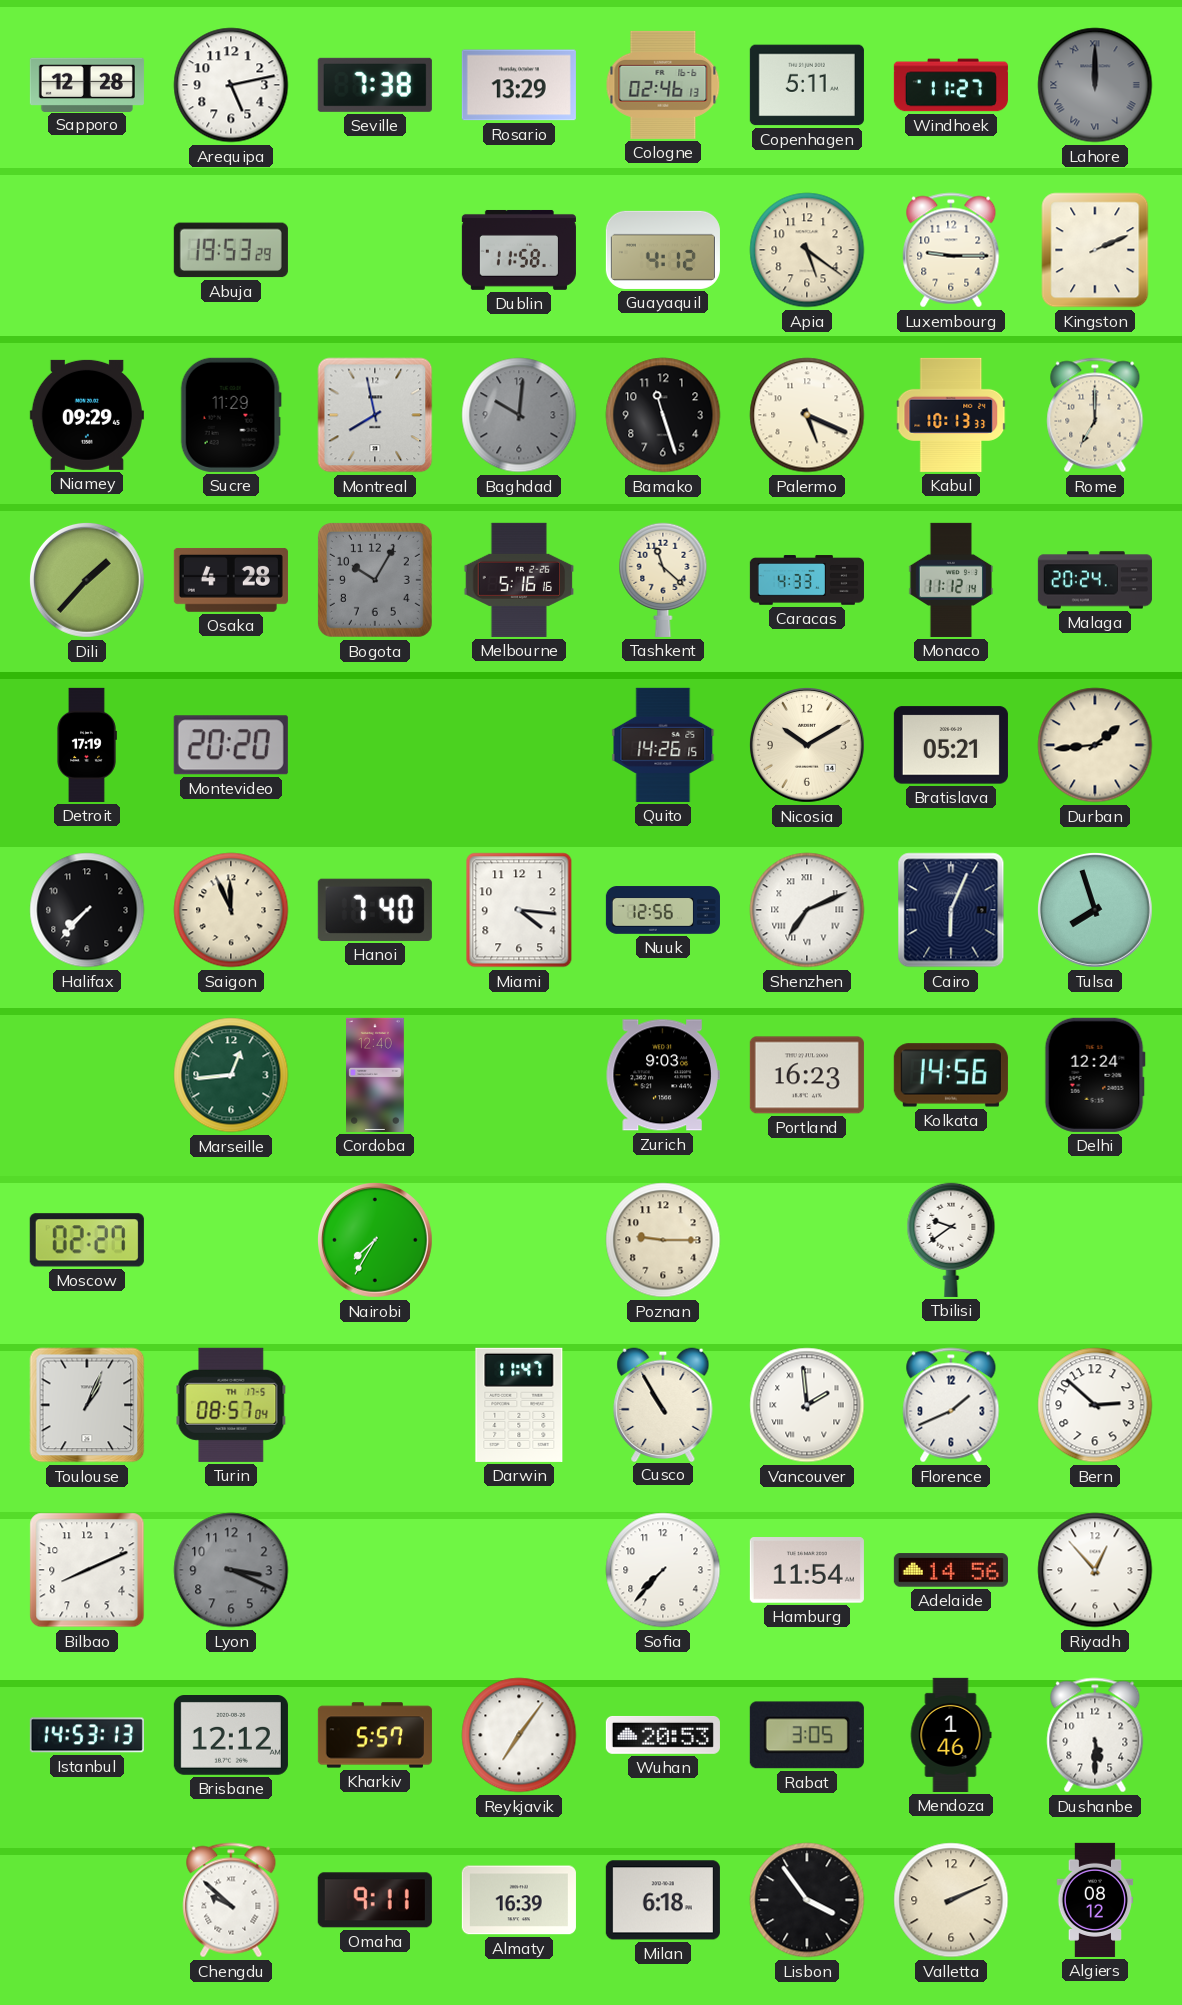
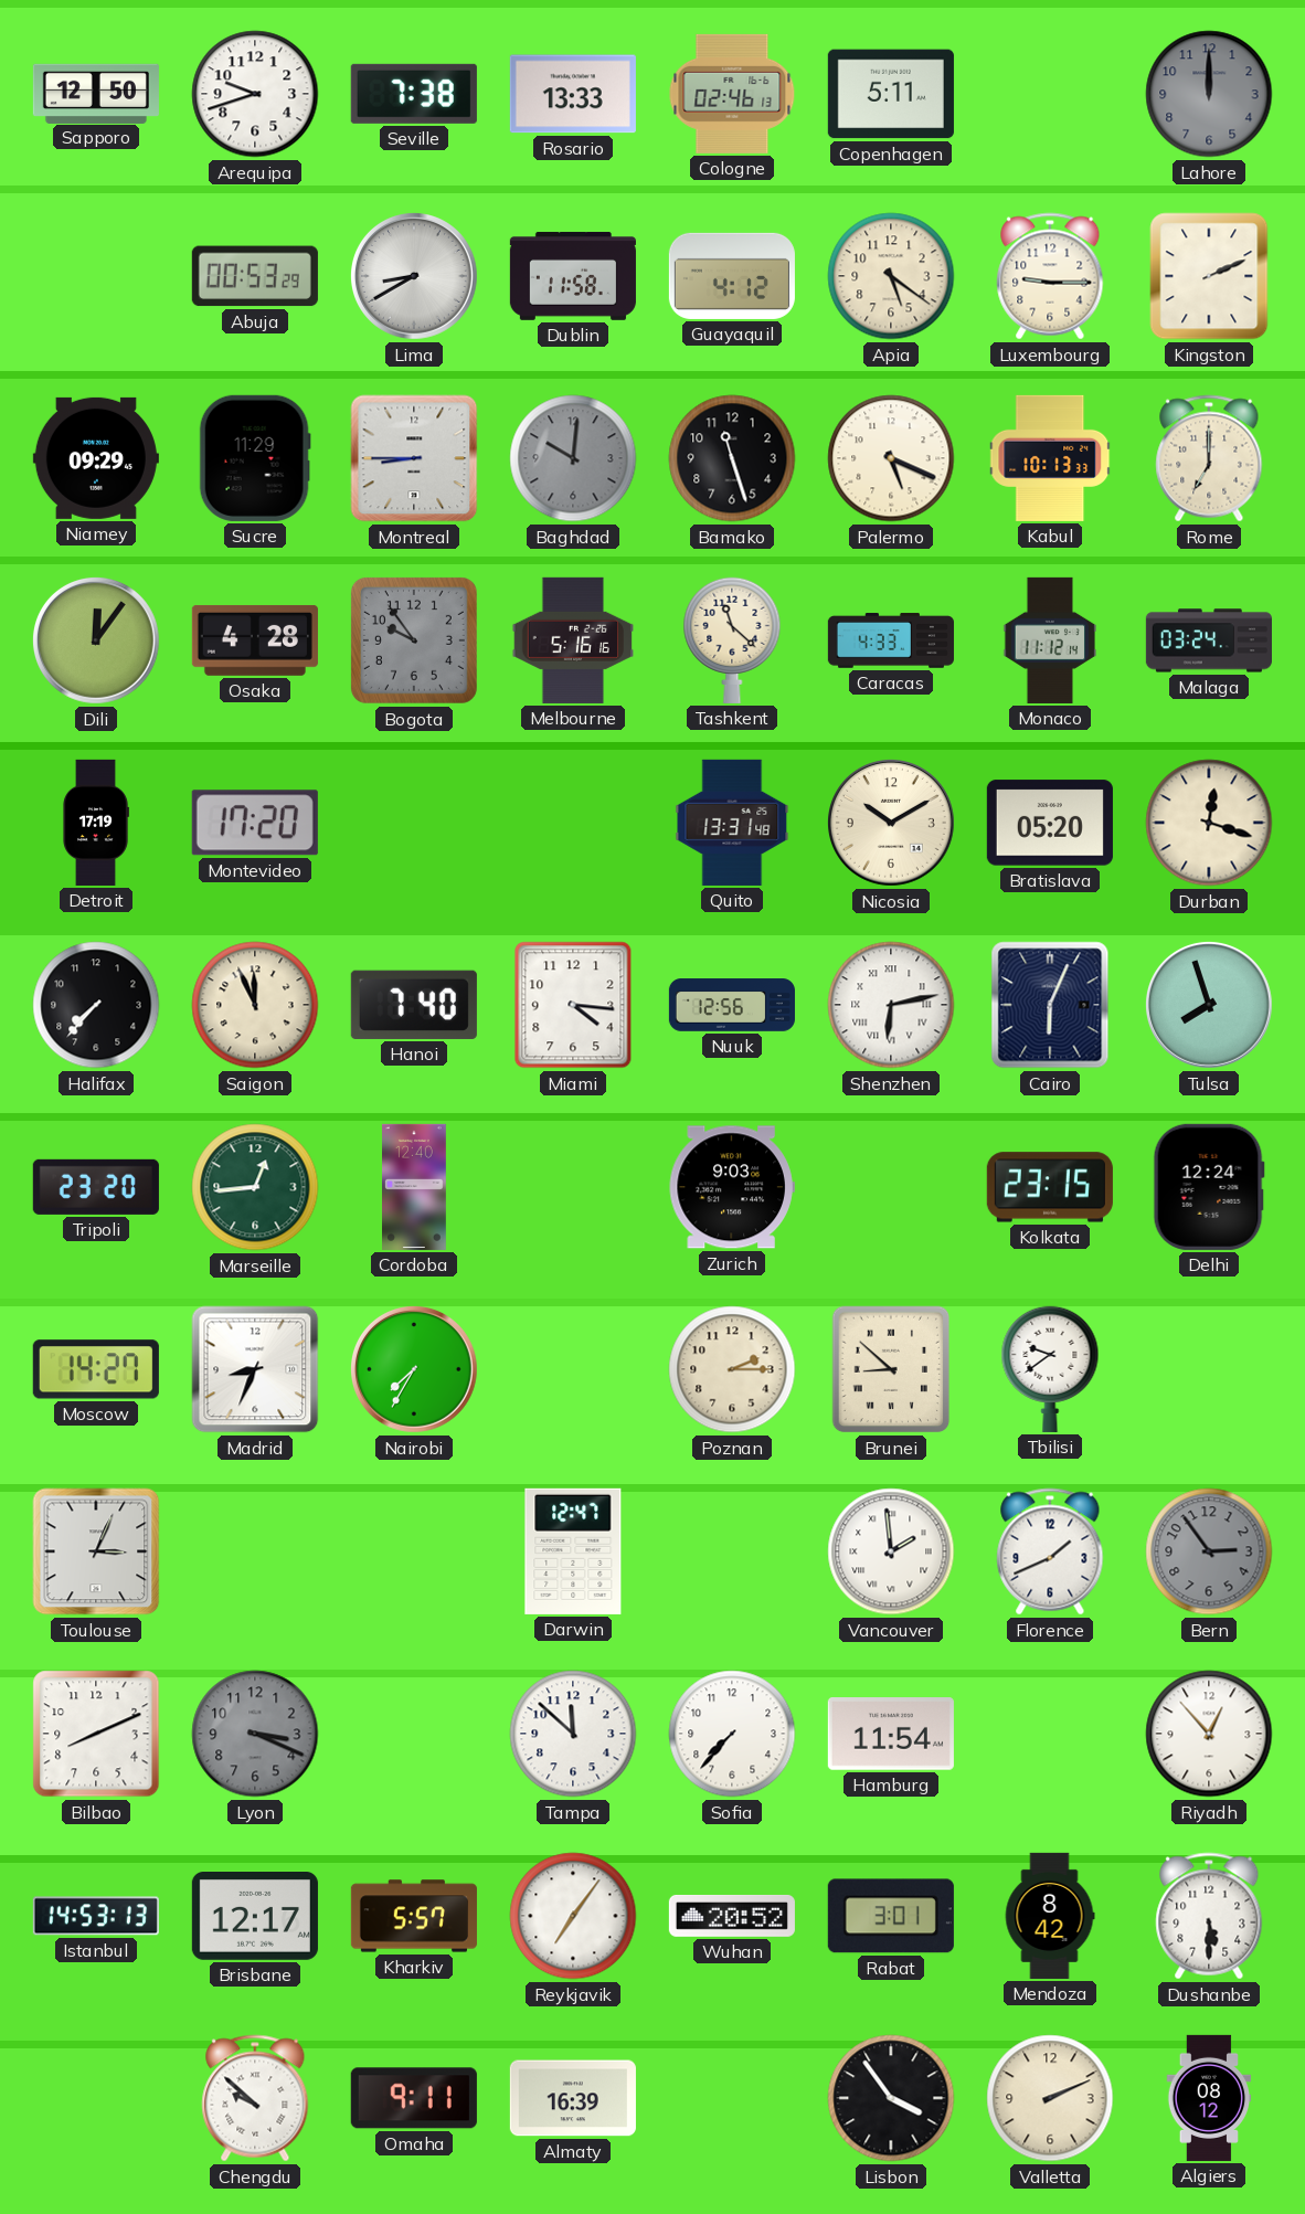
Sapporo: 12:28 -> 12:50
Arequipa: 5:13 -> 9:42
Rosario: 13:29 -> 13:33
Windhoek: 11:27 -> none
Lahore numerals: Roman -> Arabic
Abuja: 19:53 -> 00:53
Lima: none -> 8:40
Montreal: 7:58 -> 8:45
Dili: 1:37 -> 12:06
Bogota: 10:05 -> 9:54
Malaga: 20:24 -> 03:24
Montevideo: 20:20 -> 17:20
Quito: 14:26 -> 13:31
Bratislava: 05:21 -> 05:20
Durban: 1:44 -> 12:18
Shenzhen: 7:11 -> 6:13
Tripoli: none -> 23:20
Portland: 16:23 -> none
Kolkata: 14:56 -> 23:15
Moscow: 02:27 -> 14:27
Madrid: none -> 8:34
Poznan: 9:15 -> 2:15
Brunei: none -> 8:52
Toulouse: 1:04 -> 3:04
Turin: 08:57 -> none
Darwin: 11:47 -> 12:47
Cusco: 10:55 -> none
Bern: 2:52 -> 2:54
Bern dial: white -> grey
Tampa: none -> 11:52
Adelaide: 14:56 -> none
Brisbane: 12:12 -> 12:17
Wuhan: 20:53 -> 20:52
Rabat: 3:05 -> 3:01
Mendoza: 1:46 -> 8:42
Milan: 6:18 -> none
